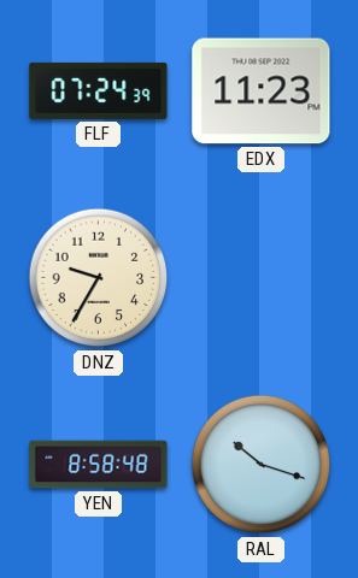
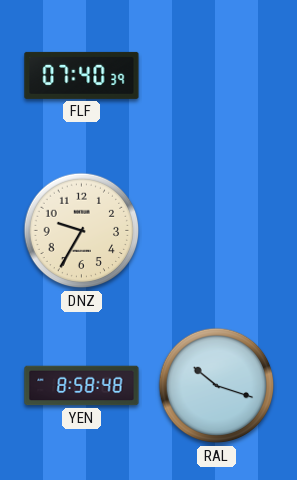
FLF: 07:24 -> 07:40
EDX: 11:23 -> none
